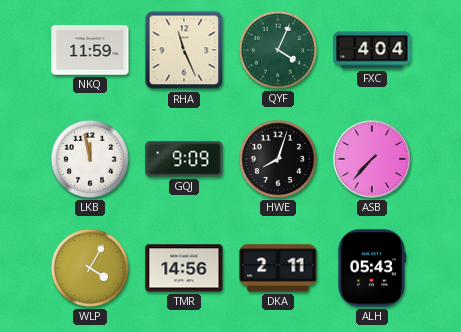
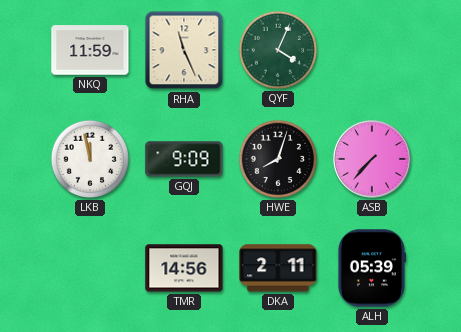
FXC: 4:04 -> none
WLP: 4:05 -> none
ALH: 05:43 -> 05:39
